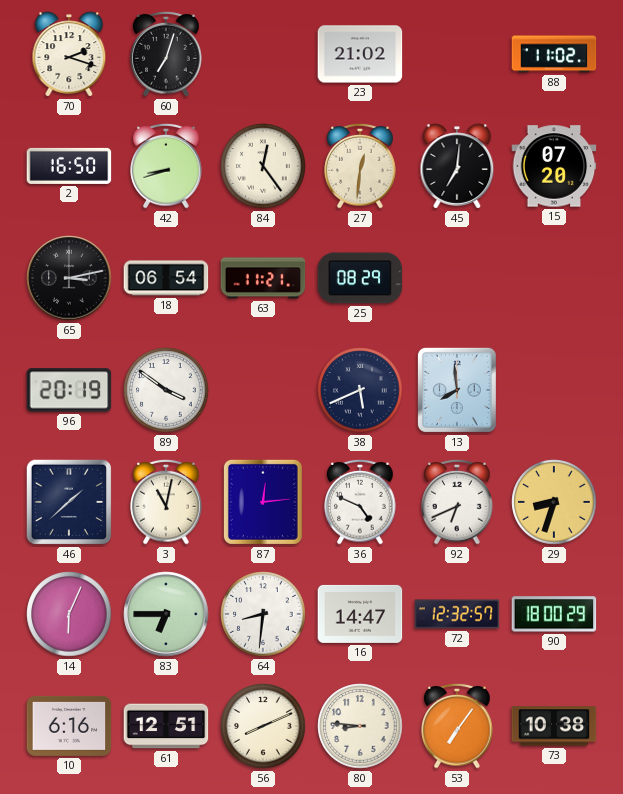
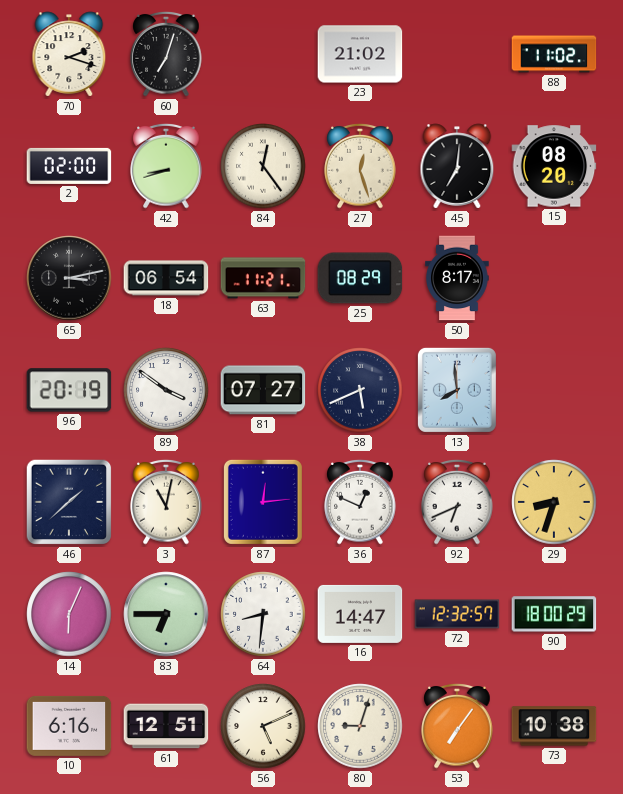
2: 16:50 -> 02:00
27: 12:31 -> 12:27
15: 07:20 -> 08:20
50: none -> 8:17
81: none -> 07:27
36: 4:49 -> 12:49
56: 8:11 -> 5:11
80: 8:46 -> 9:03
